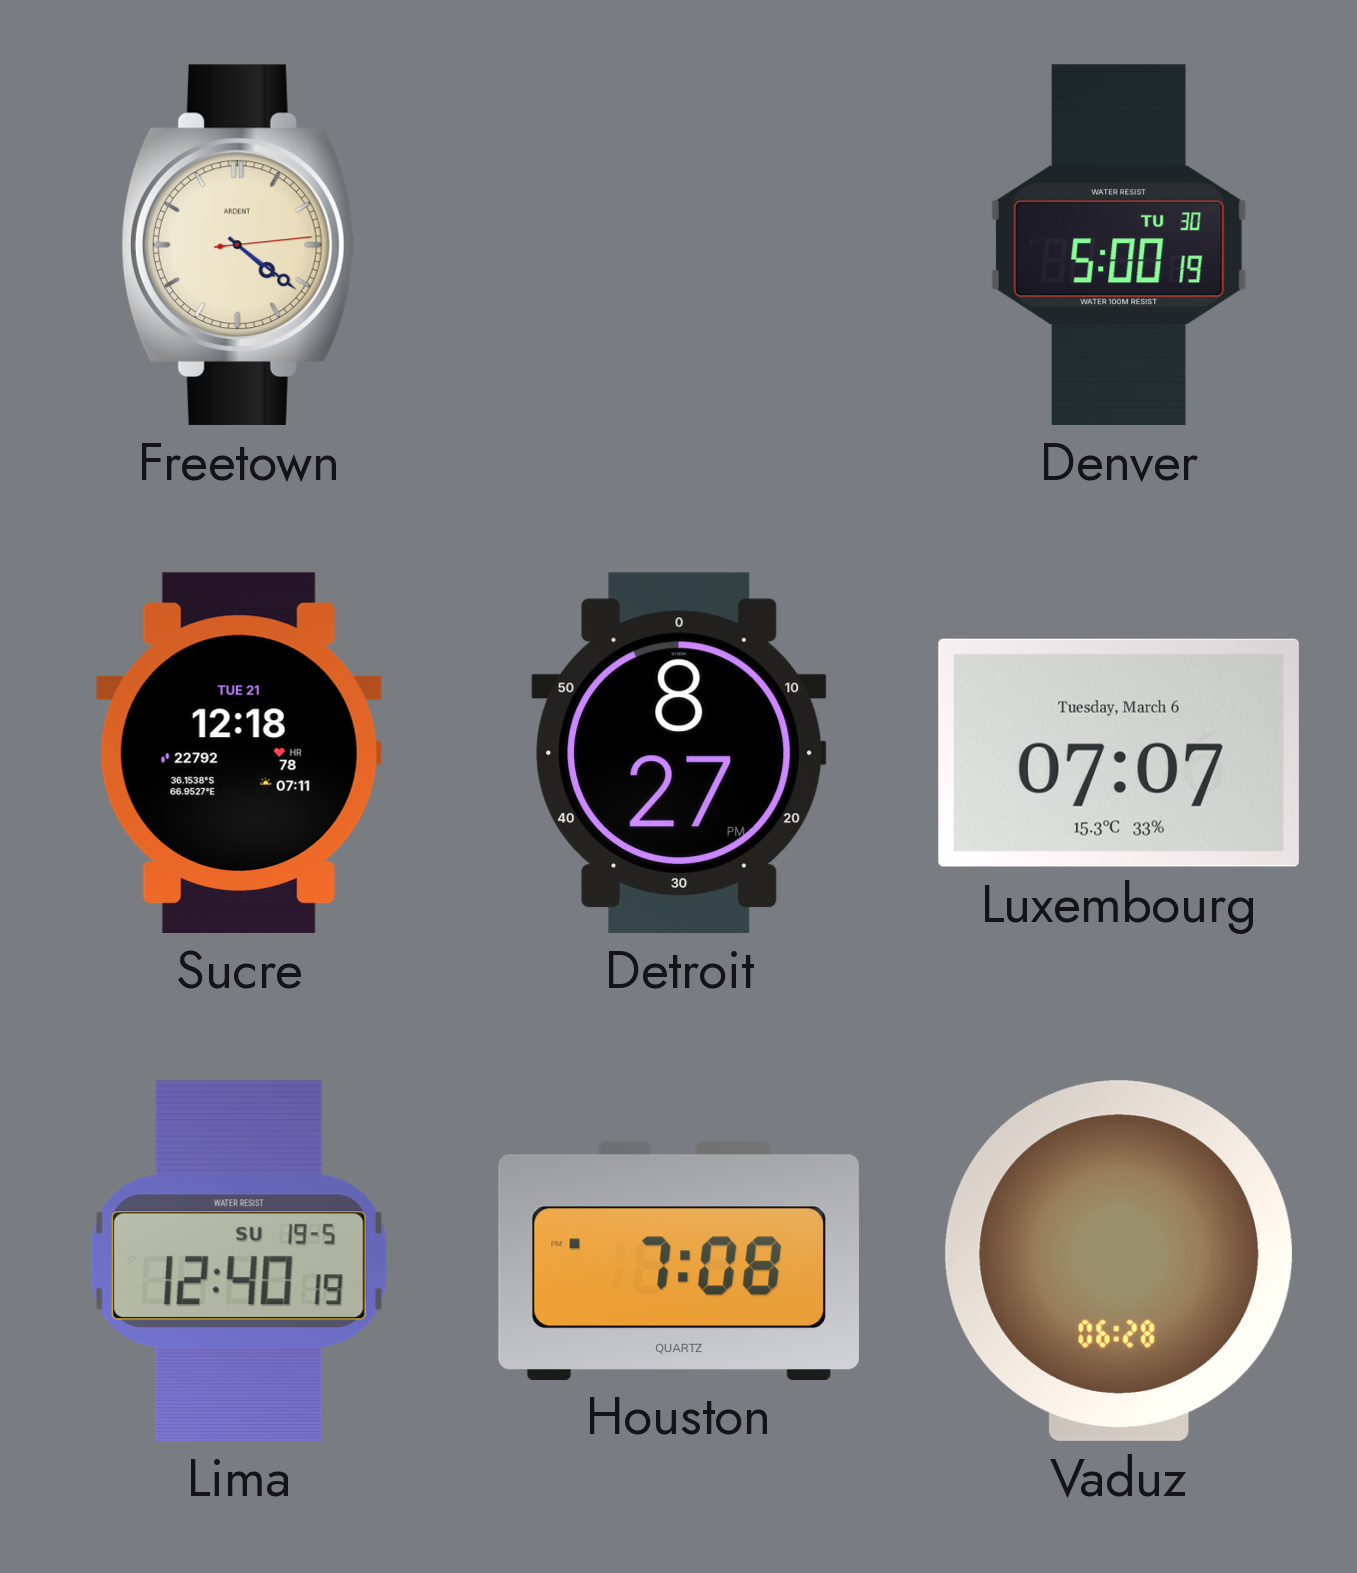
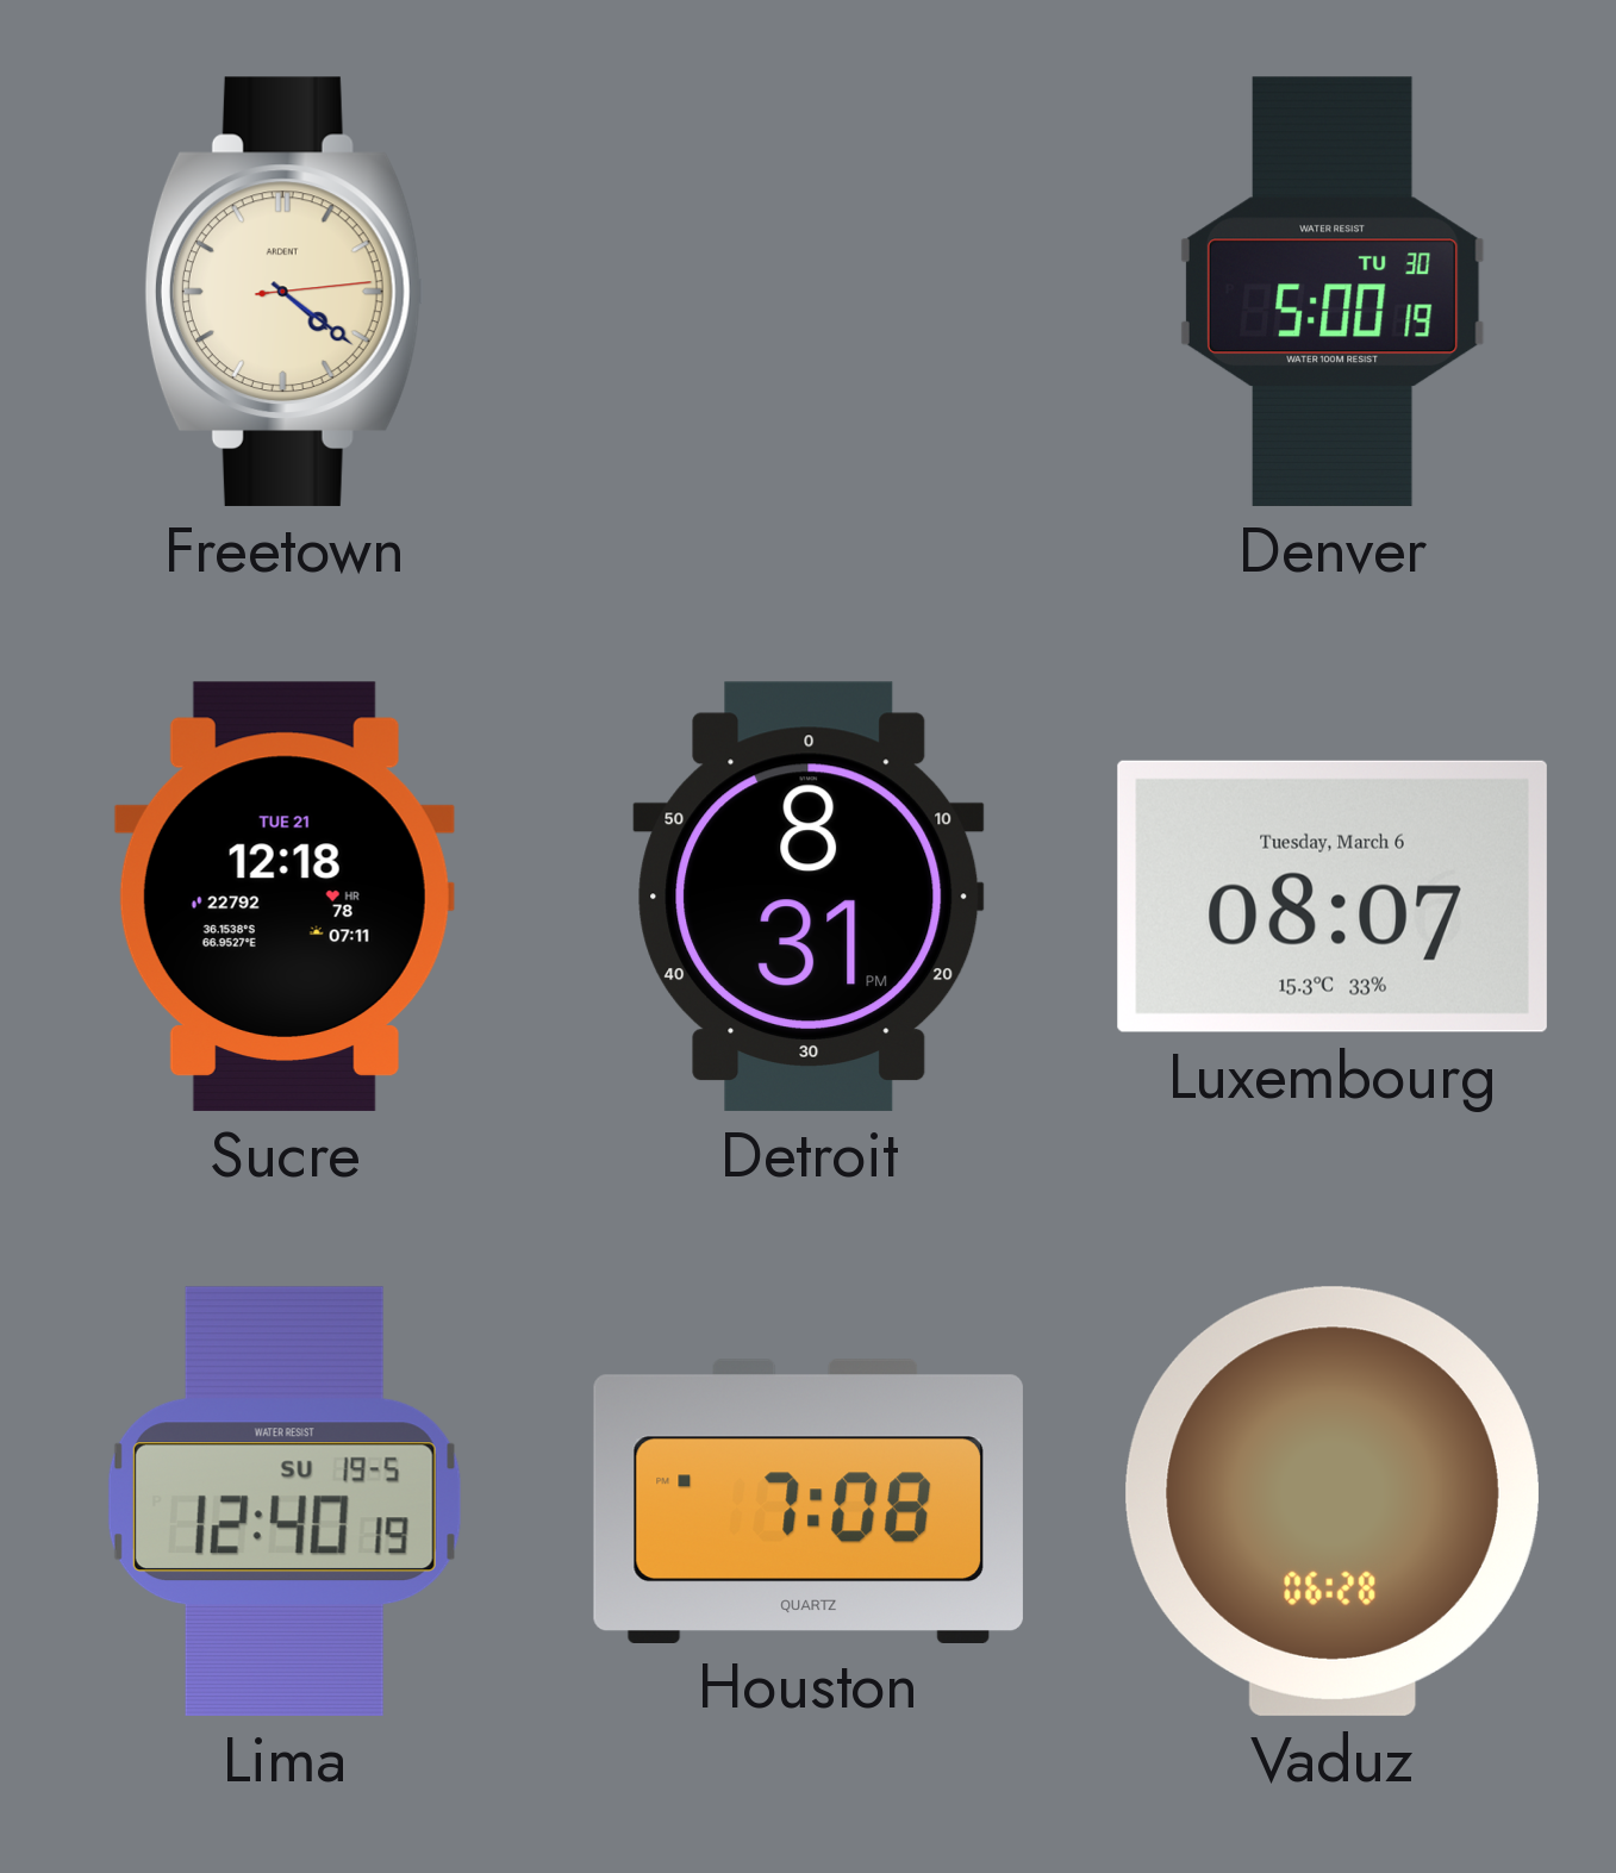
Detroit: 8:27 -> 8:31
Luxembourg: 07:07 -> 08:07
